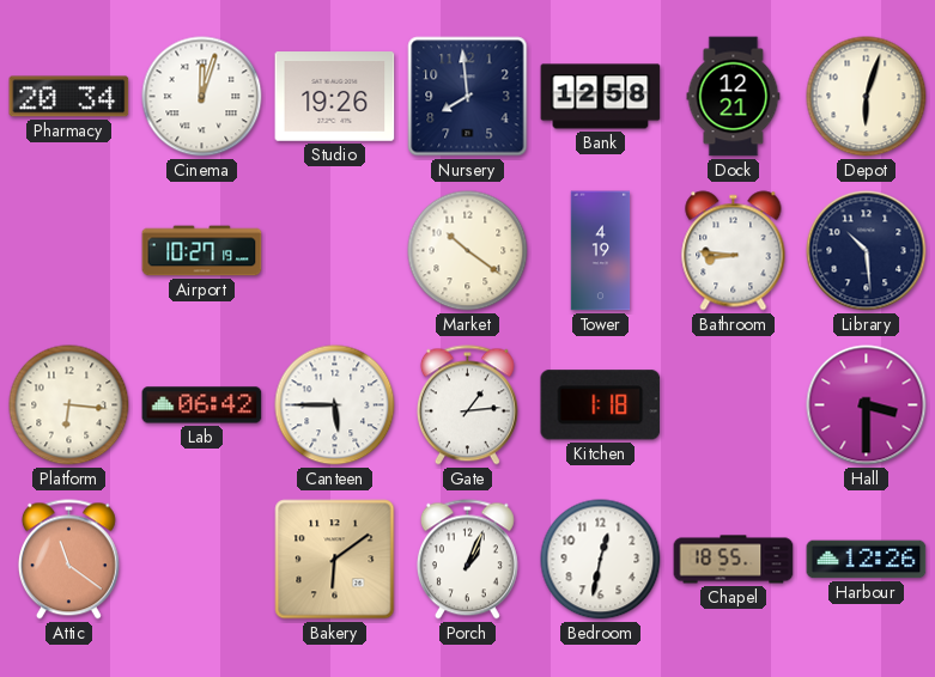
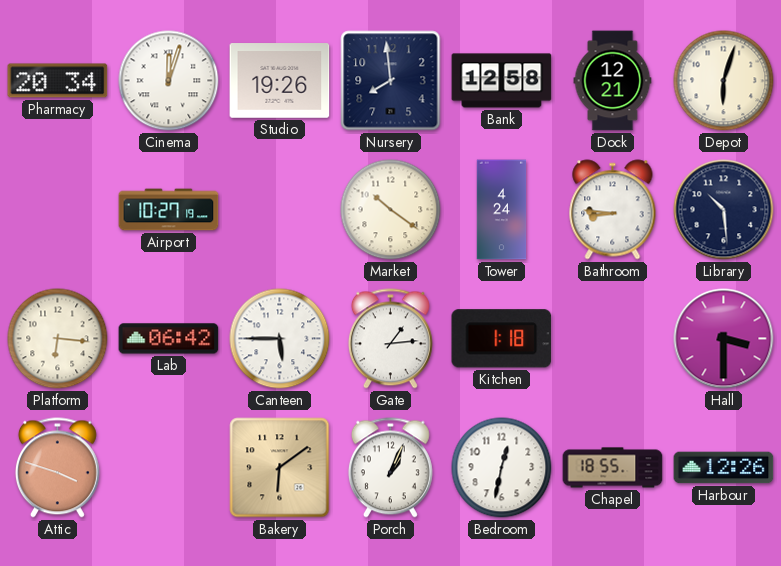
Tower: 4:19 -> 4:24
Attic: 11:21 -> 3:48
